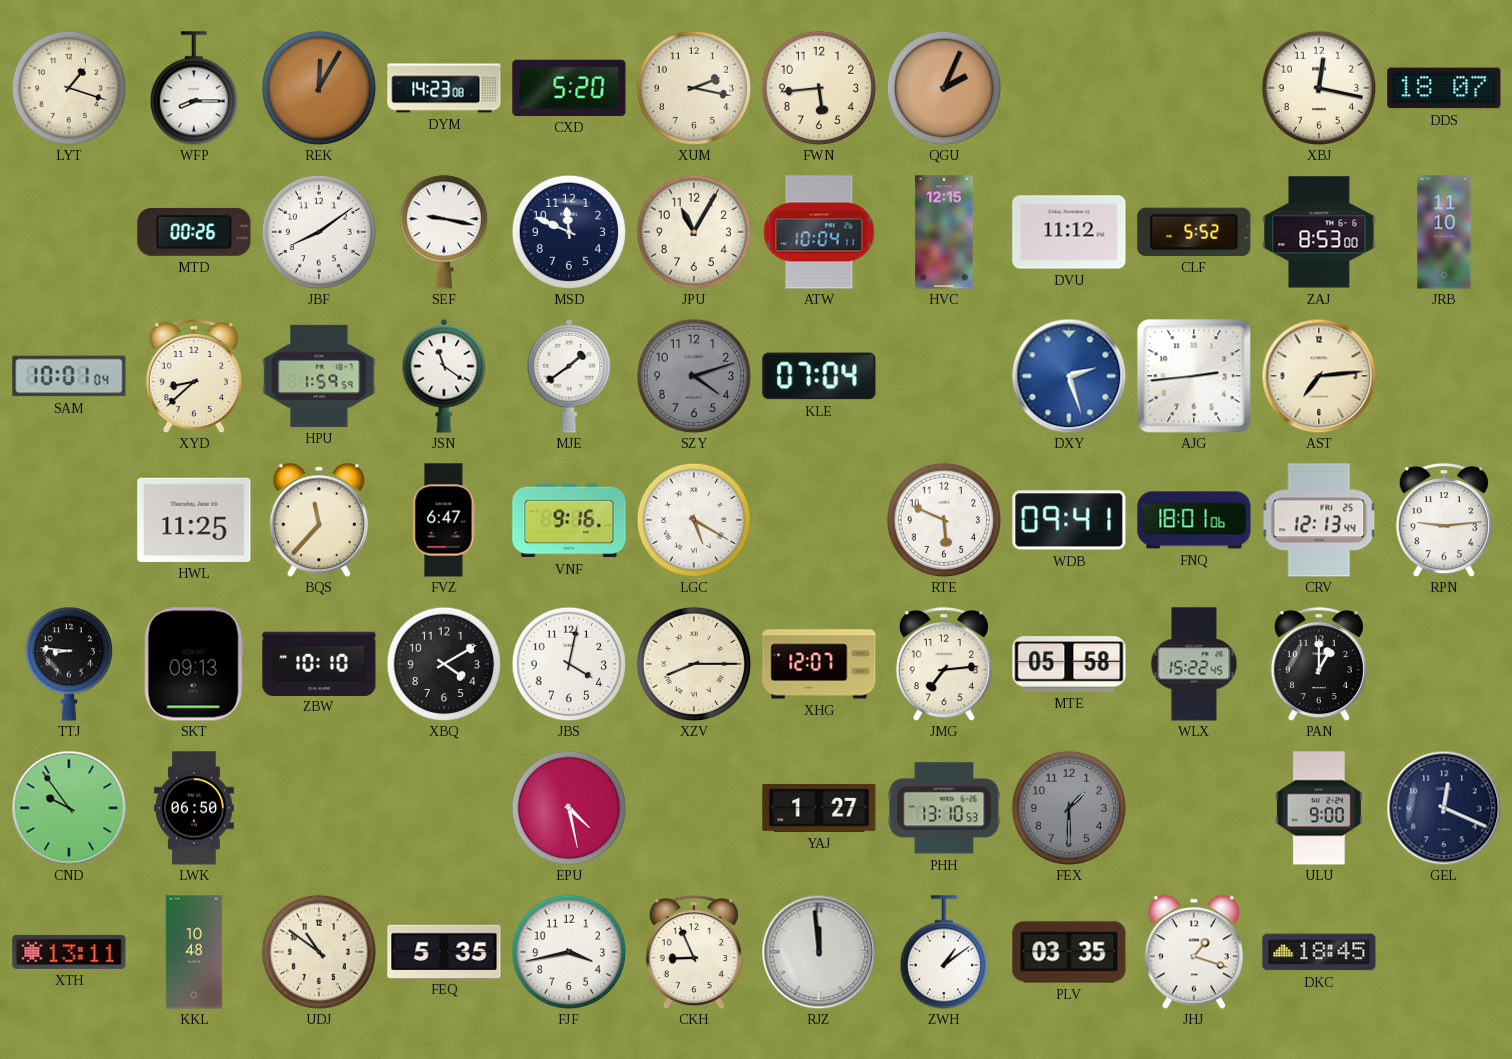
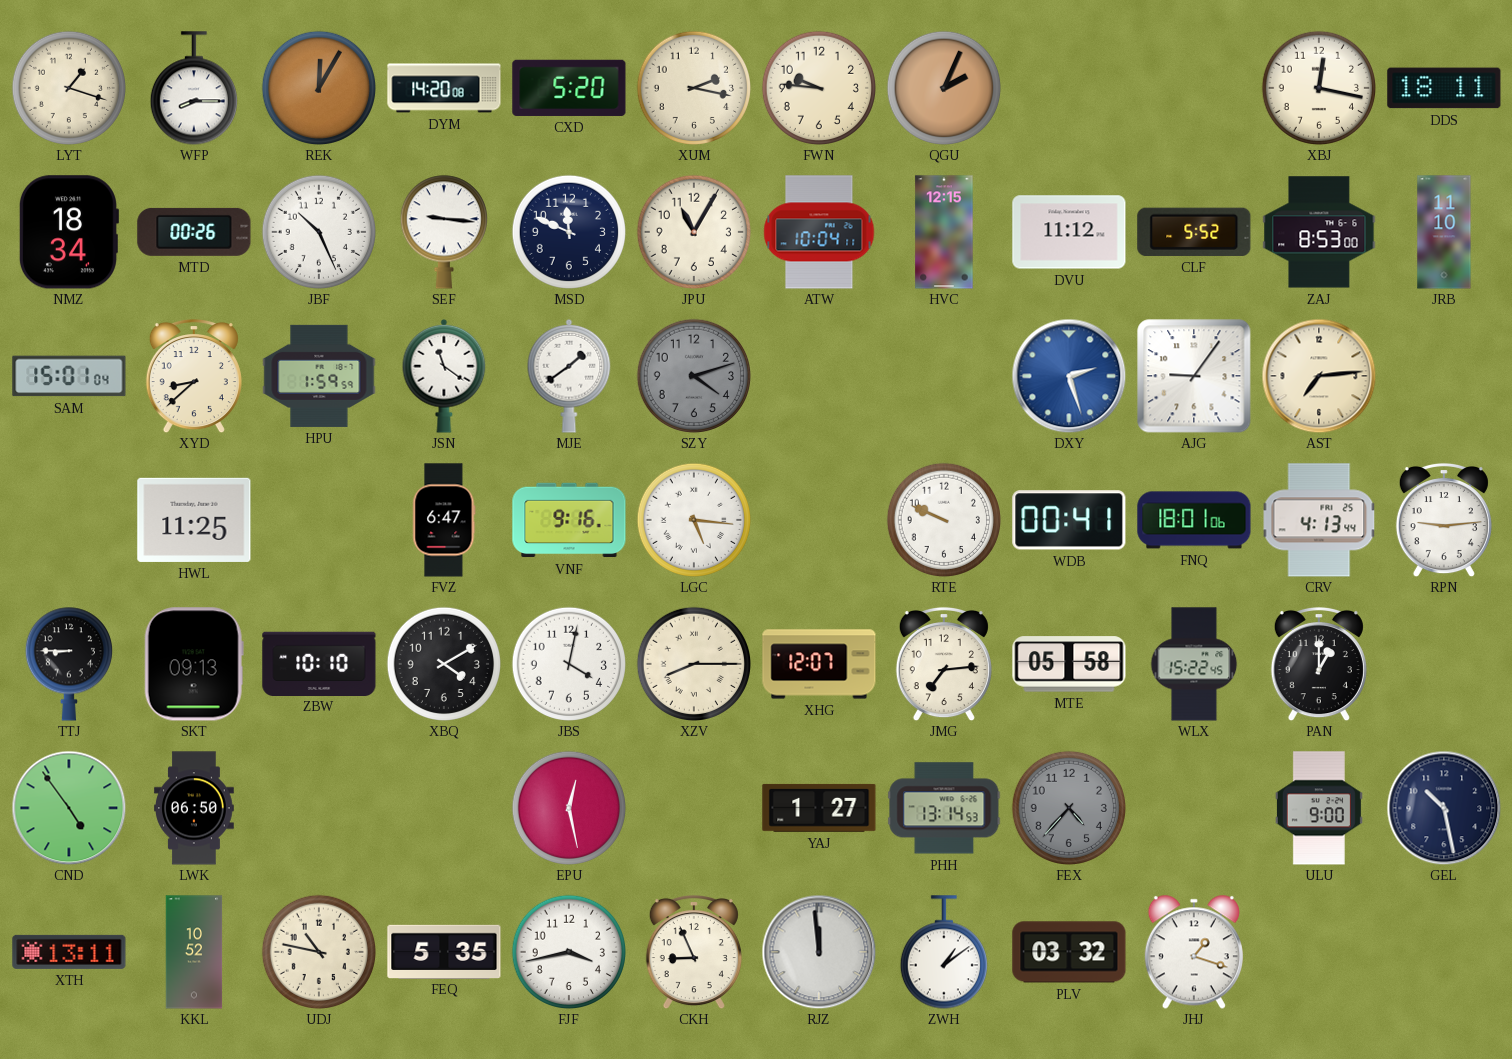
DYM: 14:23 -> 14:20
FWN: 5:44 -> 9:46
DDS: 18:07 -> 18:11
NMZ: none -> 18:34
JBF: 8:09 -> 10:26
SEF: 9:17 -> 9:16
SAM: 10:01 -> 15:01
KLE: 07:04 -> none
AJG: 2:44 -> 9:06
BQS: 11:37 -> none
LGC: 5:20 -> 5:16
RTE: 5:49 -> 9:49
WDB: 09:41 -> 00:41
CRV: 12:13 -> 4:13
TTJ: 8:46 -> 8:45
CND: 9:54 -> 4:54
EPU: 4:28 -> 12:28
PHH: 13:10 -> 13:14
FEX: 1:30 -> 4:37
GEL: 12:19 -> 10:28
KKL: 10:48 -> 10:52
UDJ: 10:51 -> 10:47
PLV: 03:35 -> 03:32
DKC: 18:45 -> none
